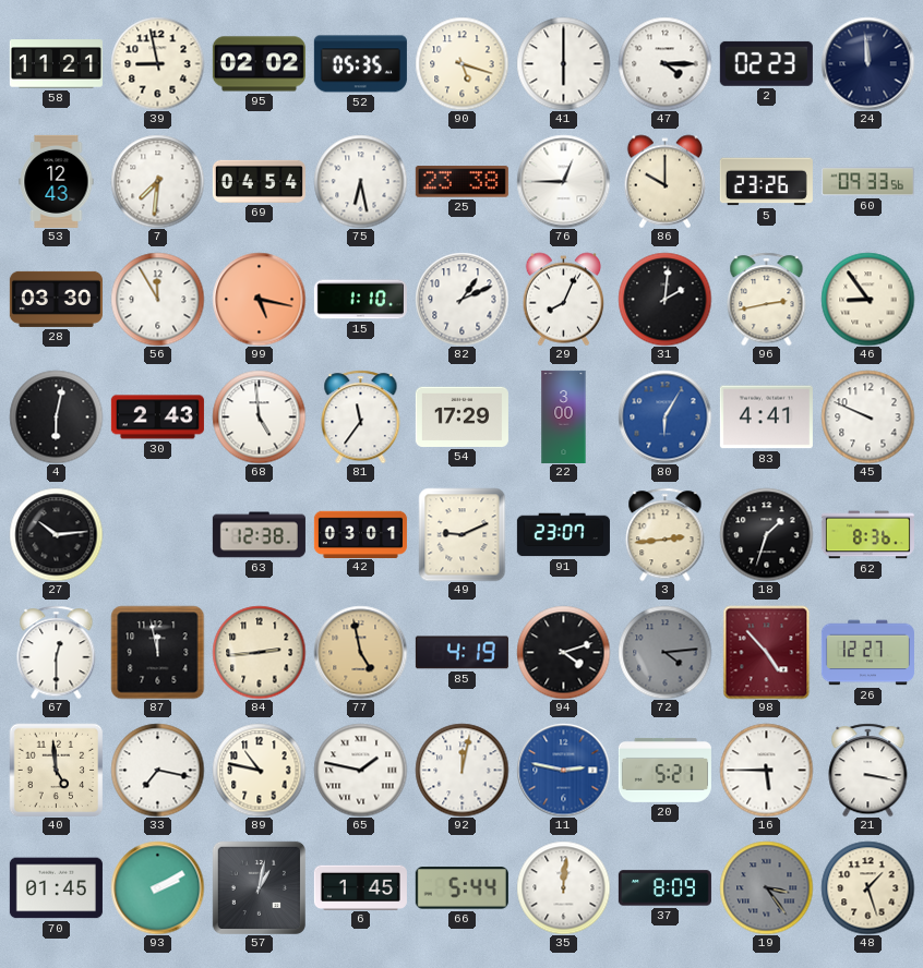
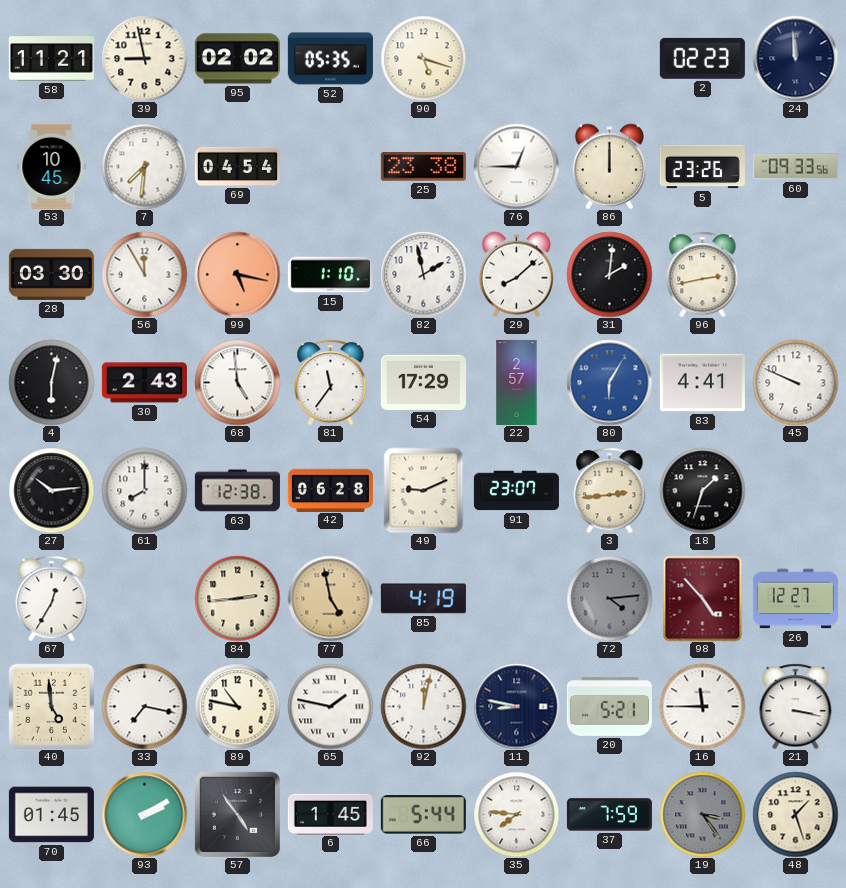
41: 6:00 -> none
47: 4:15 -> none
53: 12:43 -> 10:45
75: 6:28 -> none
86: 10:00 -> 12:00
82: 1:11 -> 1:58
29: 8:04 -> 8:08
46: 8:54 -> none
22: 3:00 -> 2:57
61: none -> 8:00
42: 03:01 -> 06:28
62: 8:36 -> none
67: 12:30 -> 12:35
87: 11:58 -> none
94: 4:12 -> none
11: 2:47 -> 8:47
11 dial: blue -> navy
16: 5:45 -> 11:45
57: 1:02 -> 4:54
35: 12:01 -> 7:46
37: 8:09 -> 7:59
